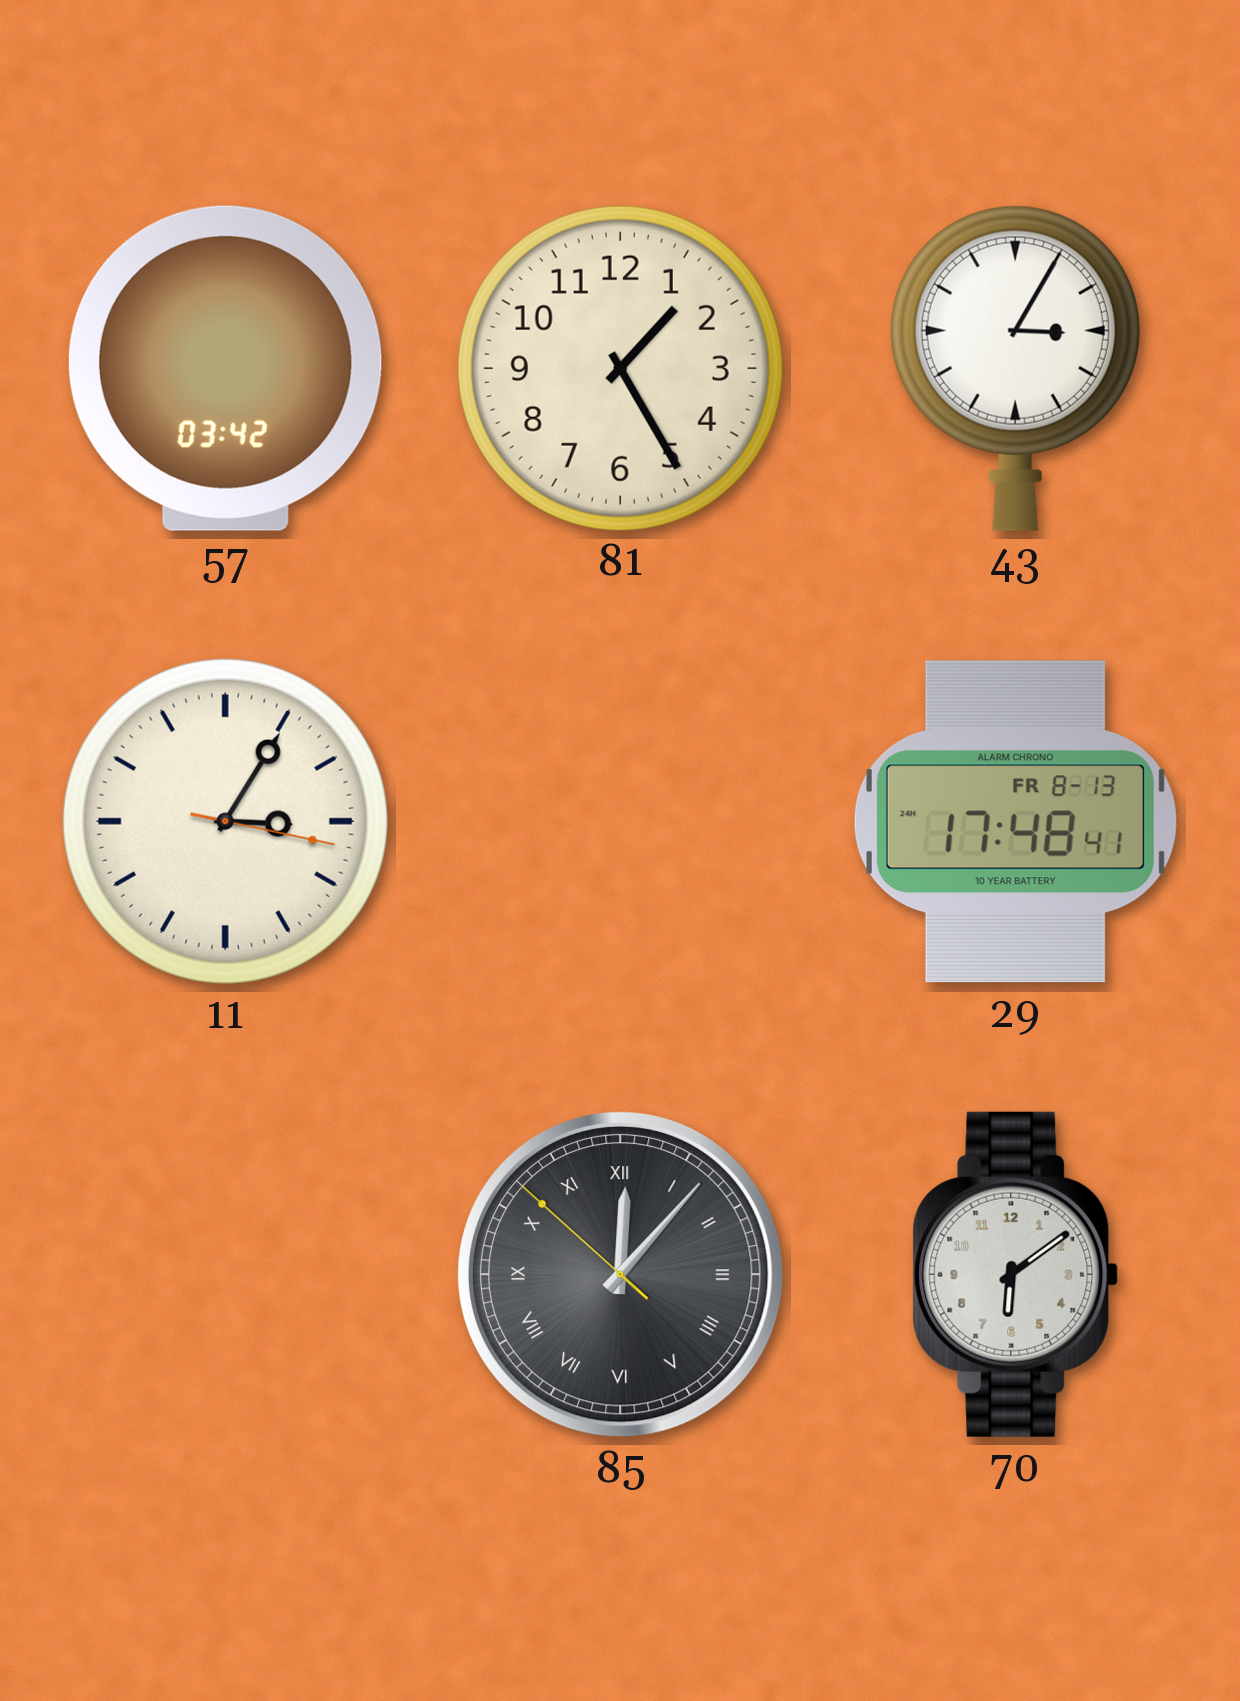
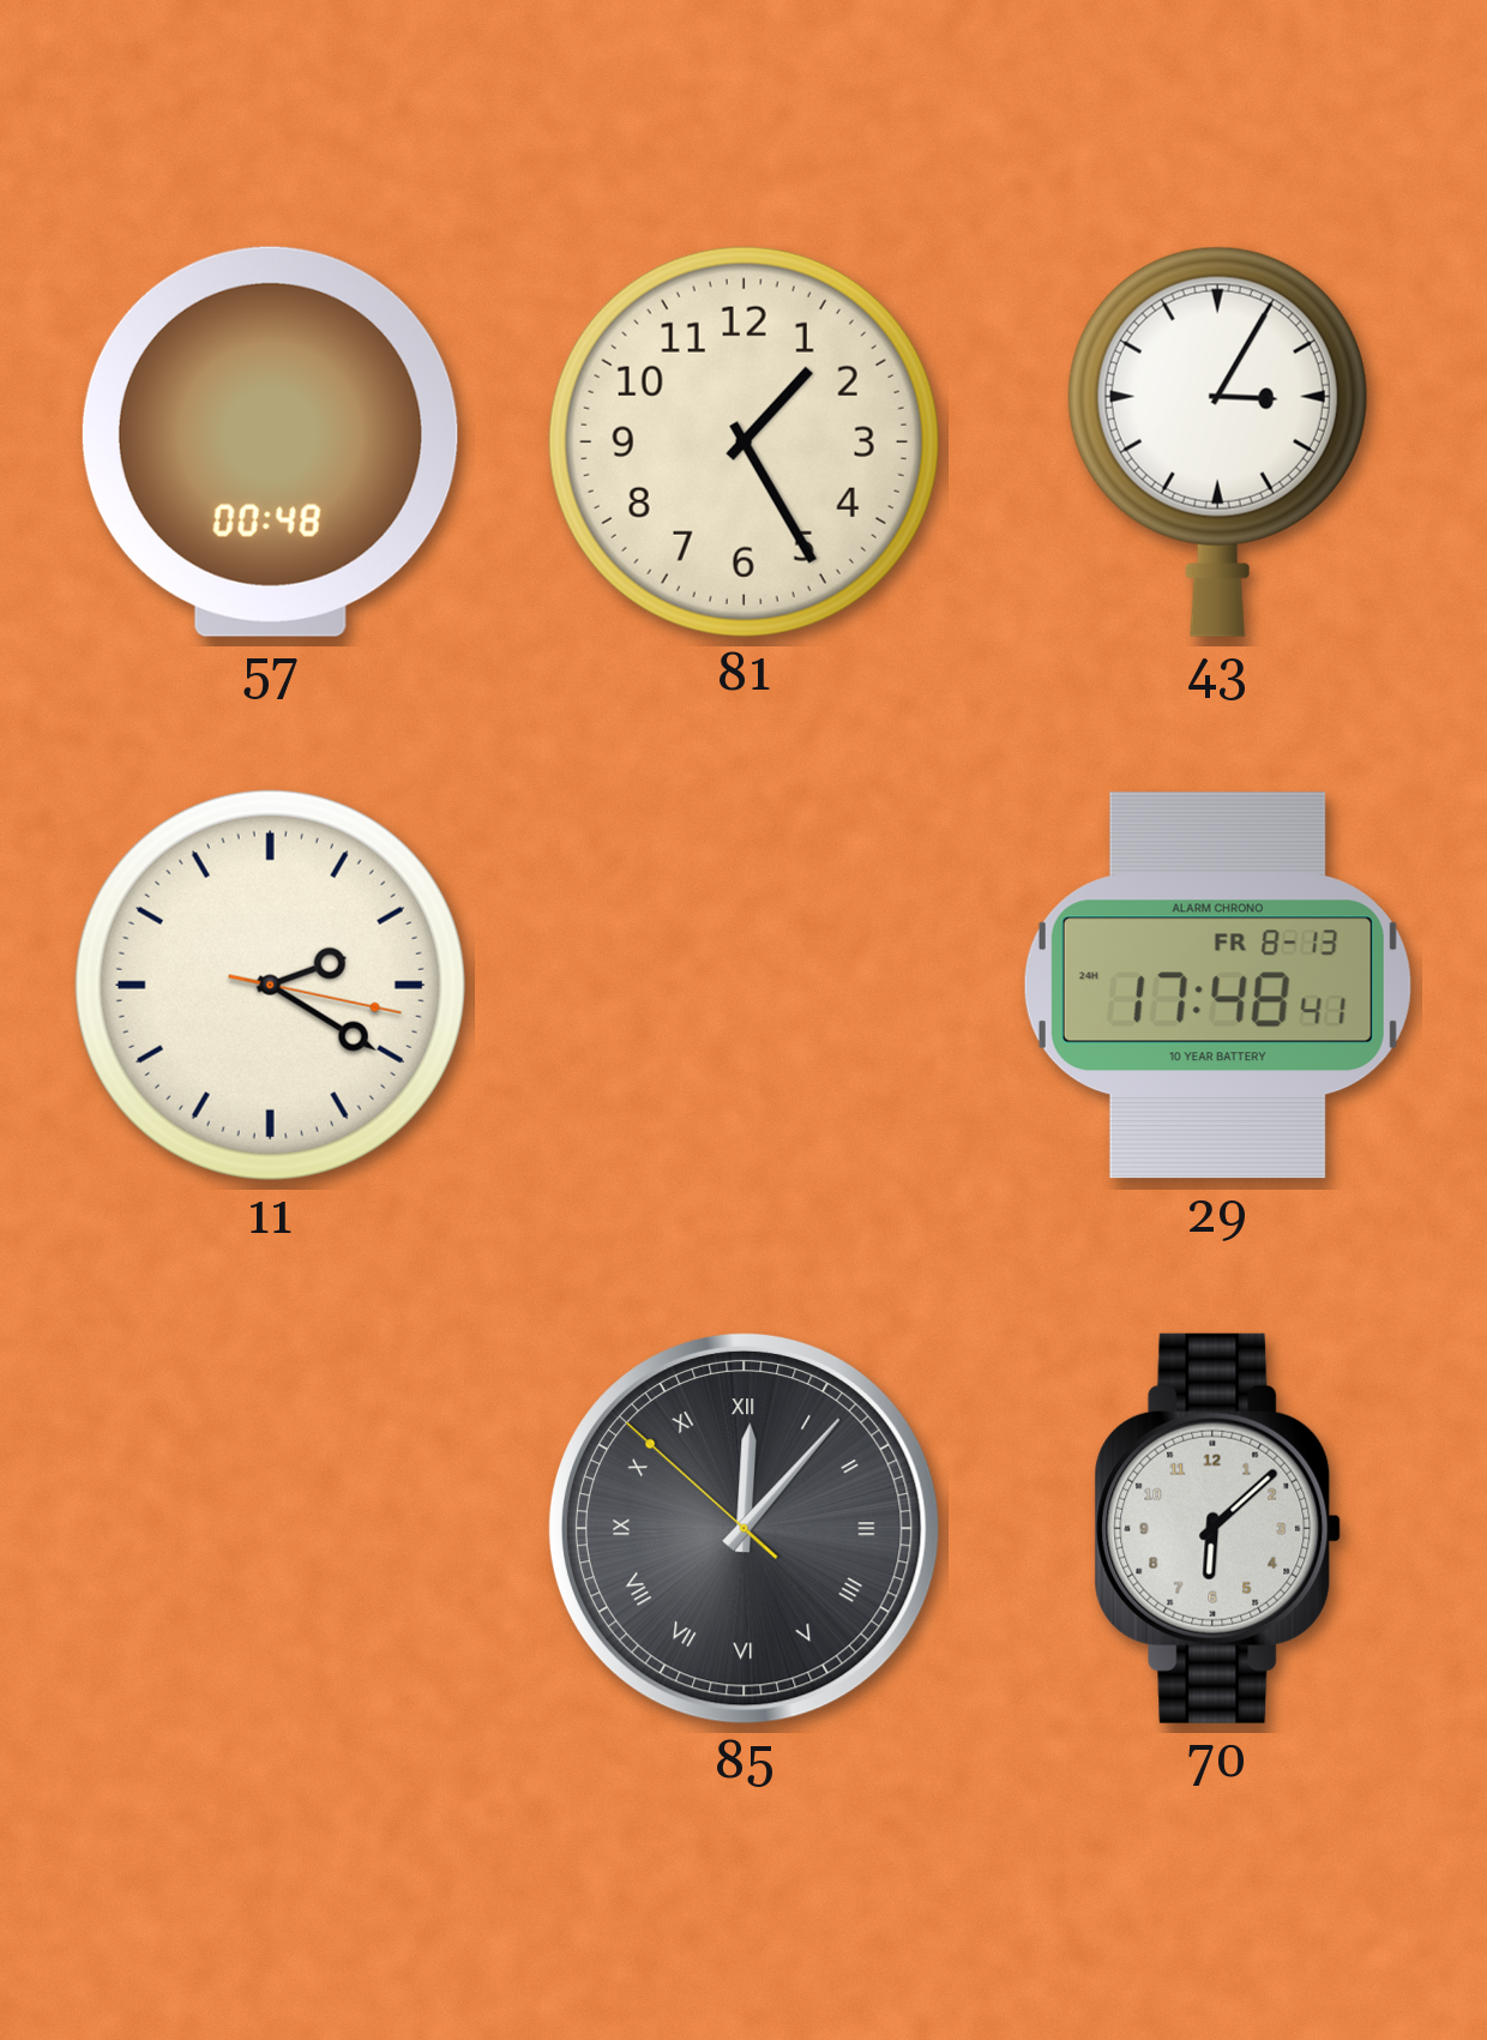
57: 03:42 -> 00:48
11: 3:05 -> 2:20
70: 6:09 -> 6:08
